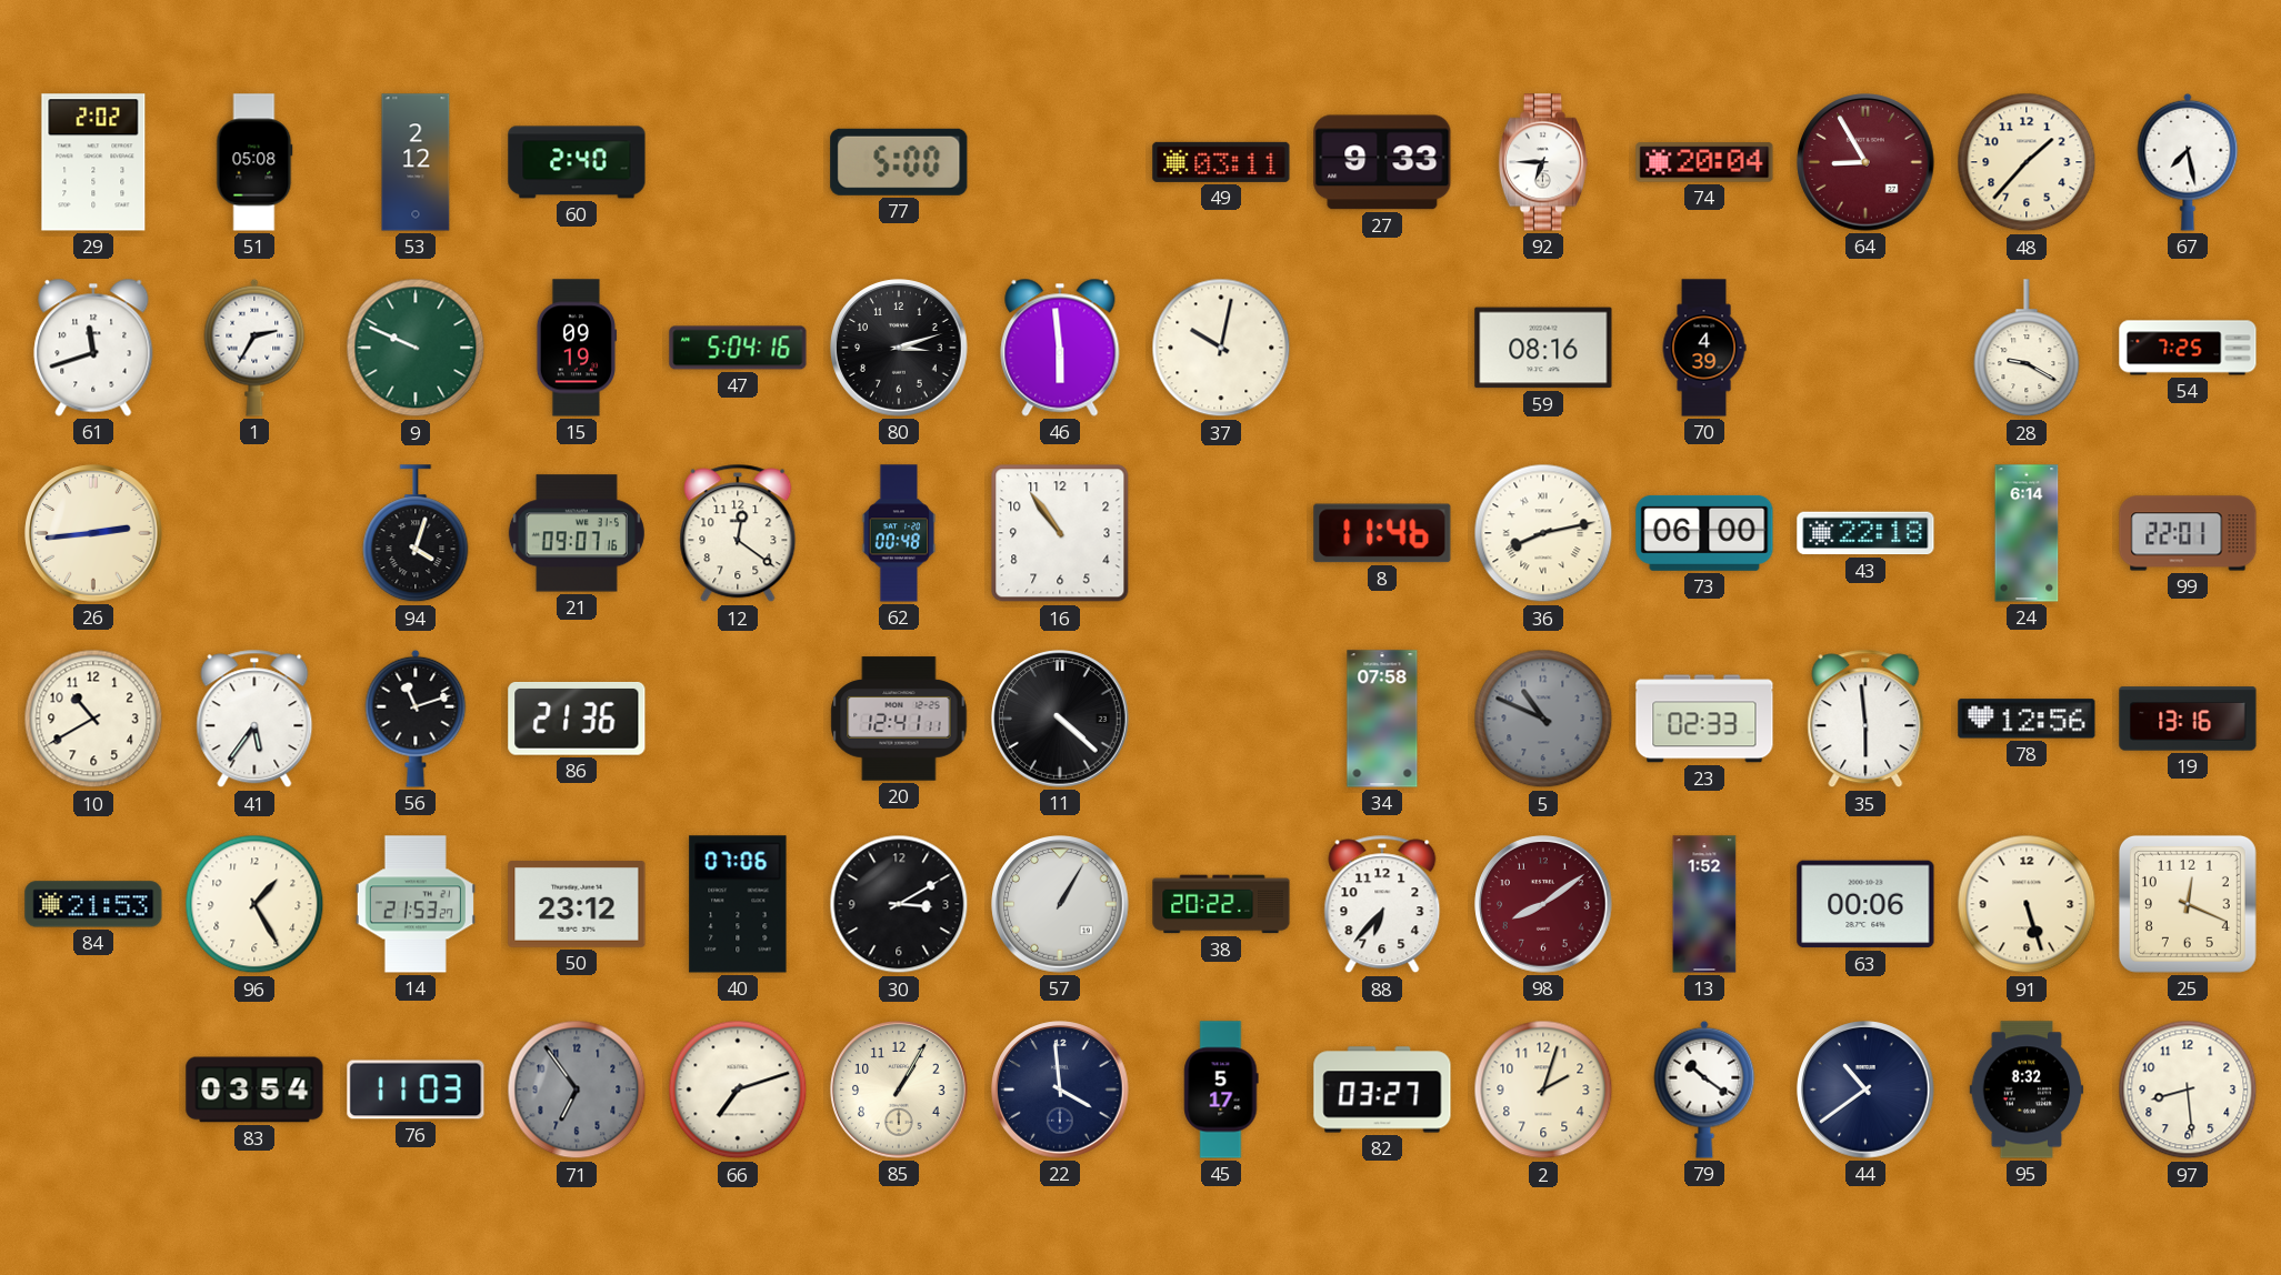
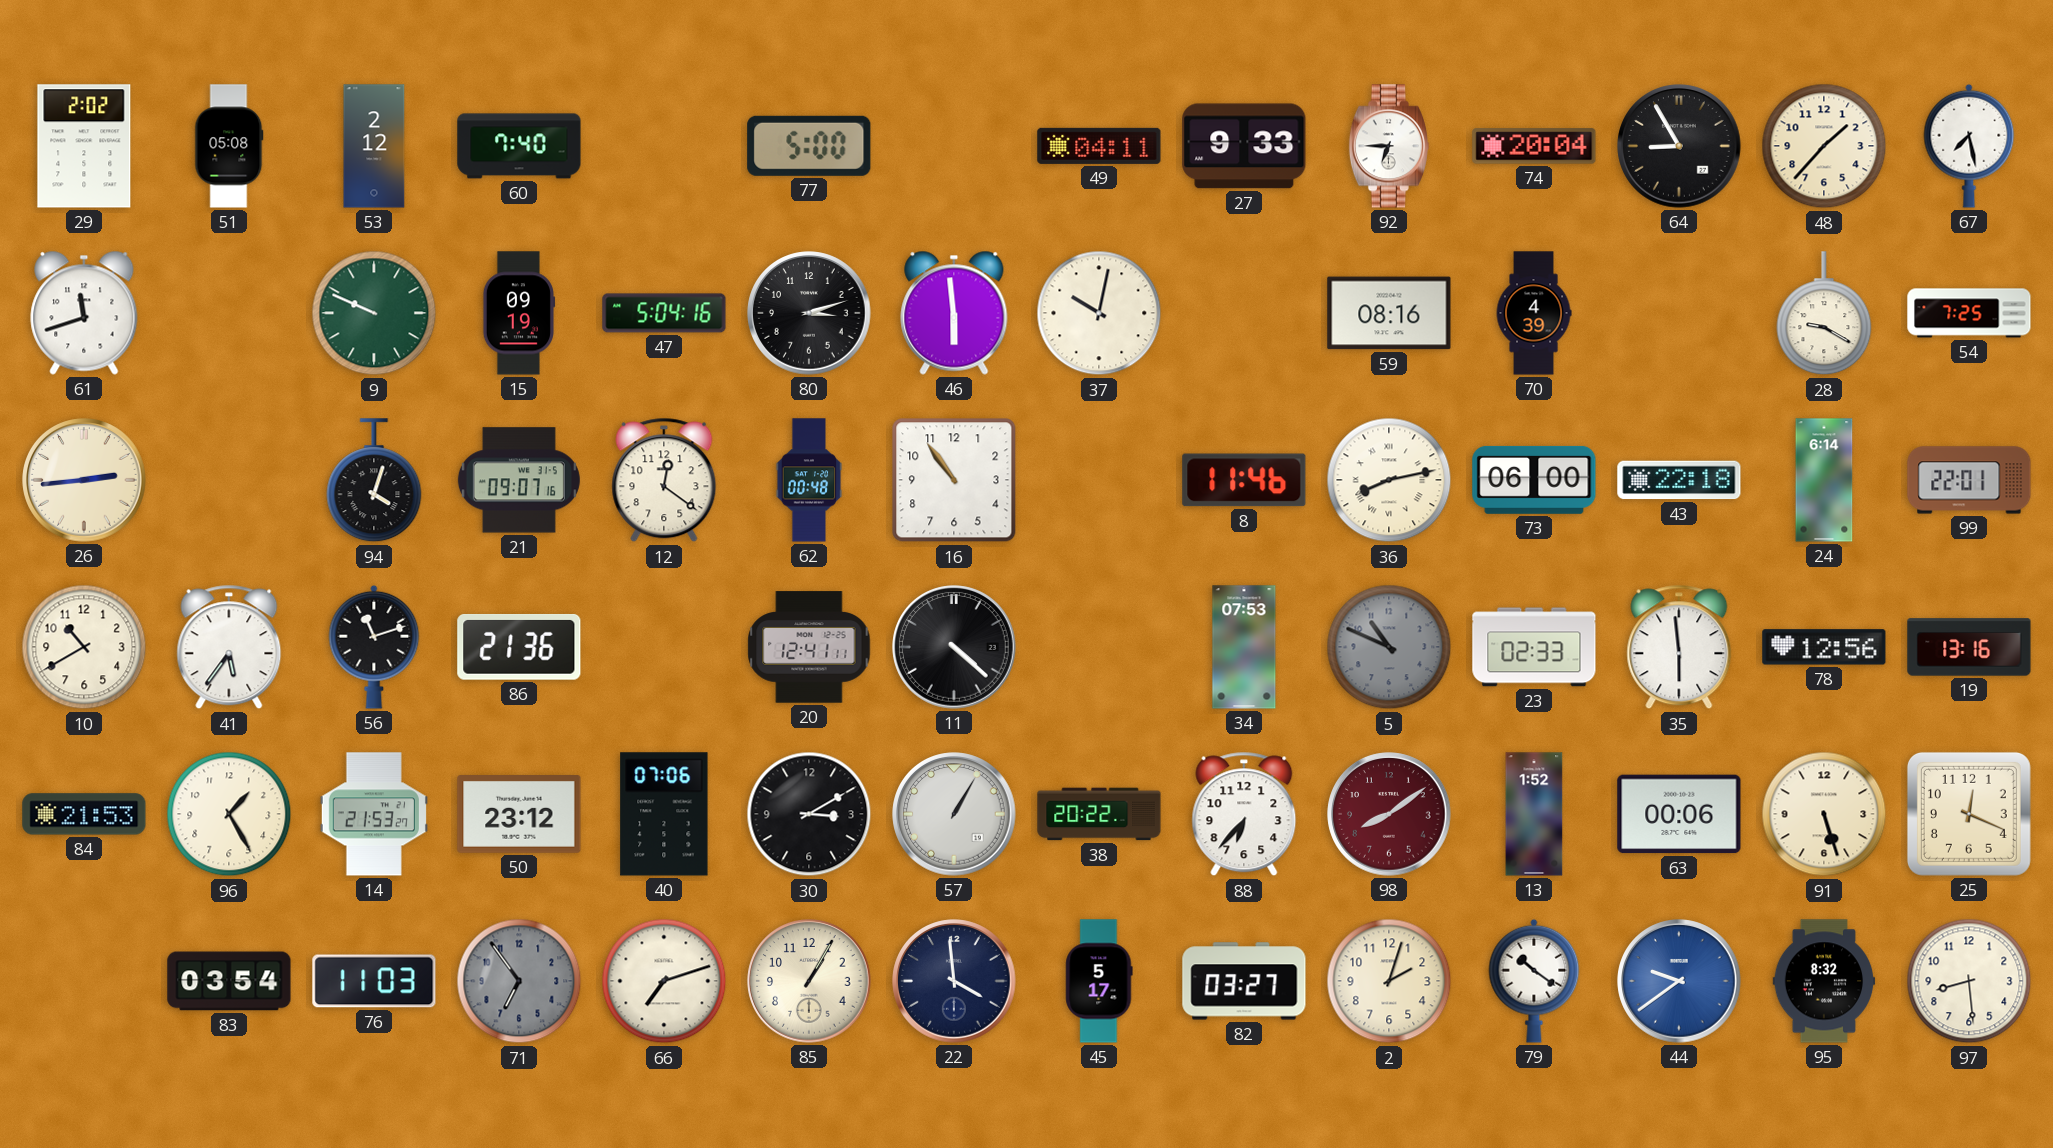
60: 2:40 -> 7:40
49: 03:11 -> 04:11
64 dial: burgundy -> black
1: 2:35 -> none
34: 07:58 -> 07:53
44: 10:39 -> 9:39
44 dial: navy -> blue
